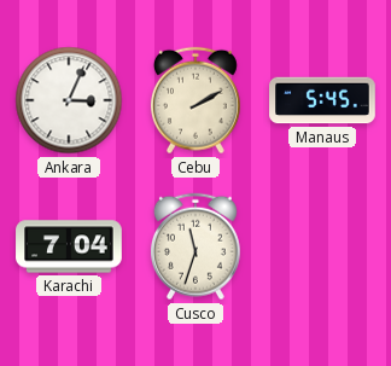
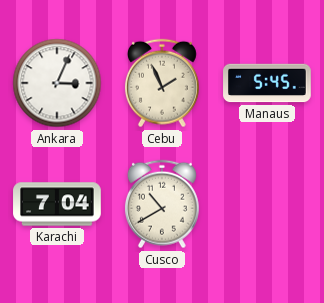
Cebu: 2:10 -> 1:56
Cusco: 11:33 -> 10:40
